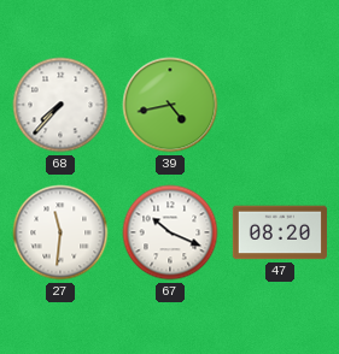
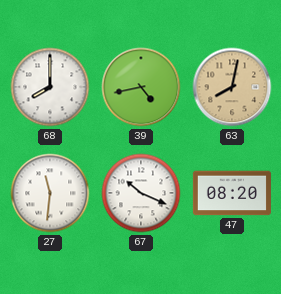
68: 7:37 -> 8:00
63: none -> 8:02
